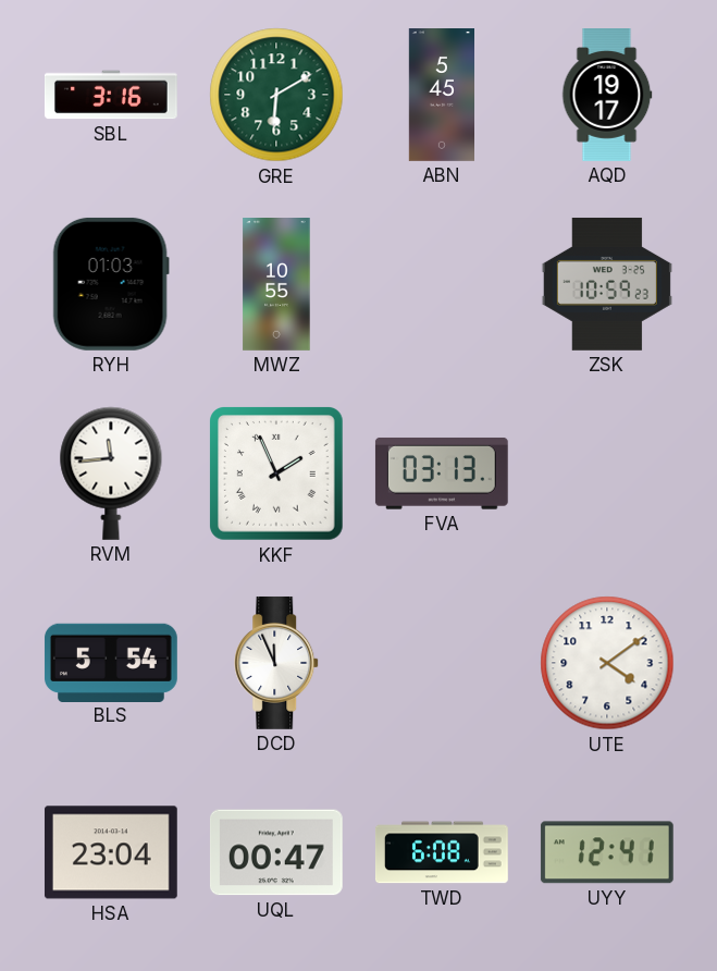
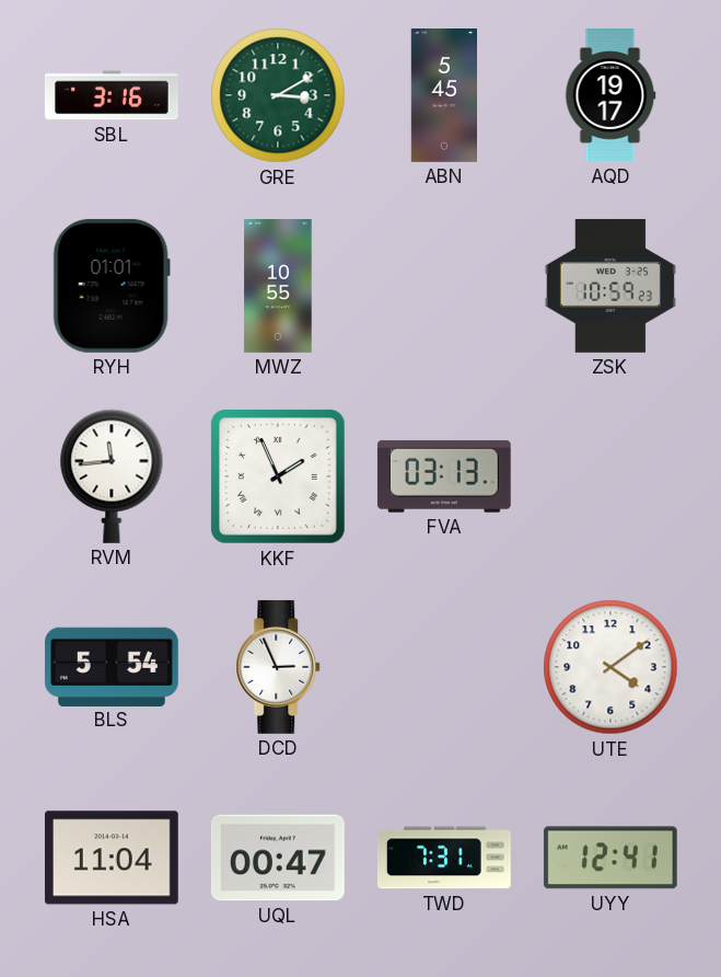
GRE: 6:10 -> 3:10
RYH: 01:03 -> 01:01
DCD: 11:56 -> 2:56
HSA: 23:04 -> 11:04
TWD: 6:08 -> 7:31
